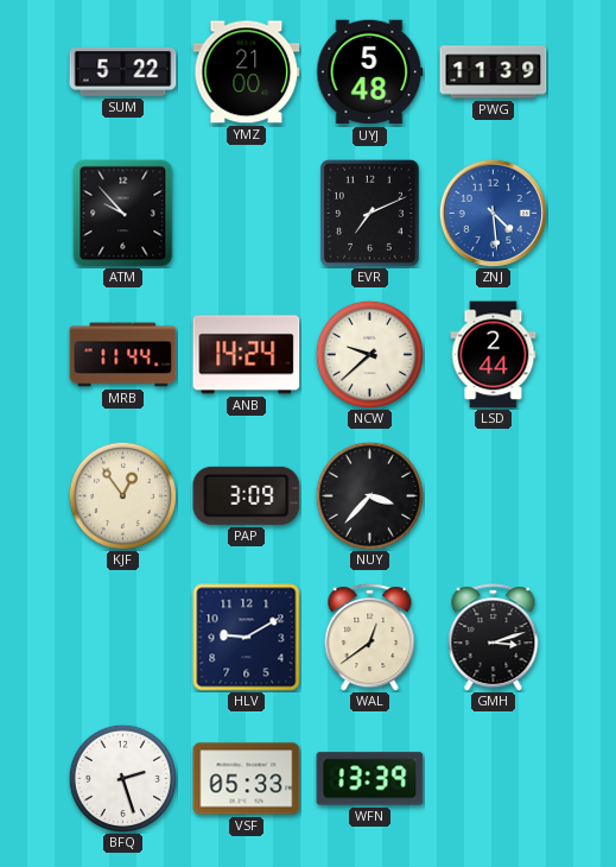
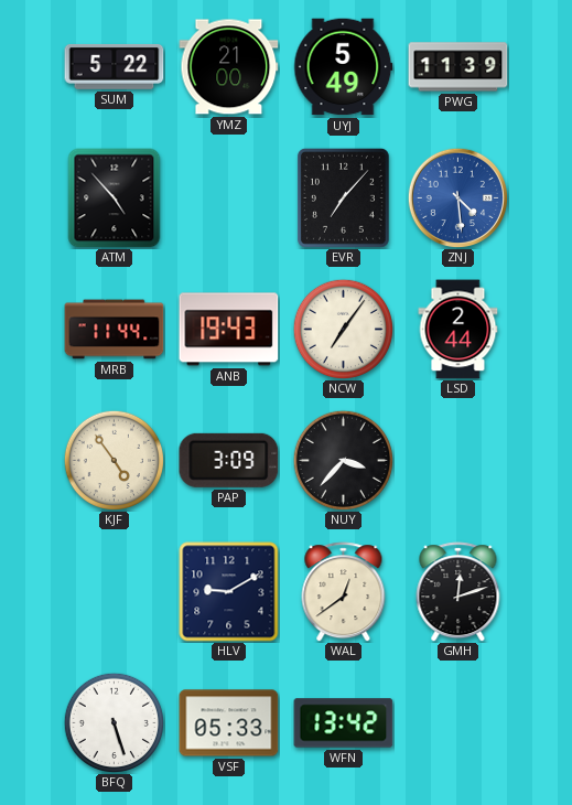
UYJ: 5:48 -> 5:49
ATM: 9:53 -> 4:53
EVR: 7:11 -> 7:07
ANB: 14:24 -> 19:43
NCW: 9:38 -> 7:06
KJF: 12:54 -> 4:54
GMH: 3:12 -> 12:12
BFQ: 2:27 -> 5:27
WFN: 13:39 -> 13:42
